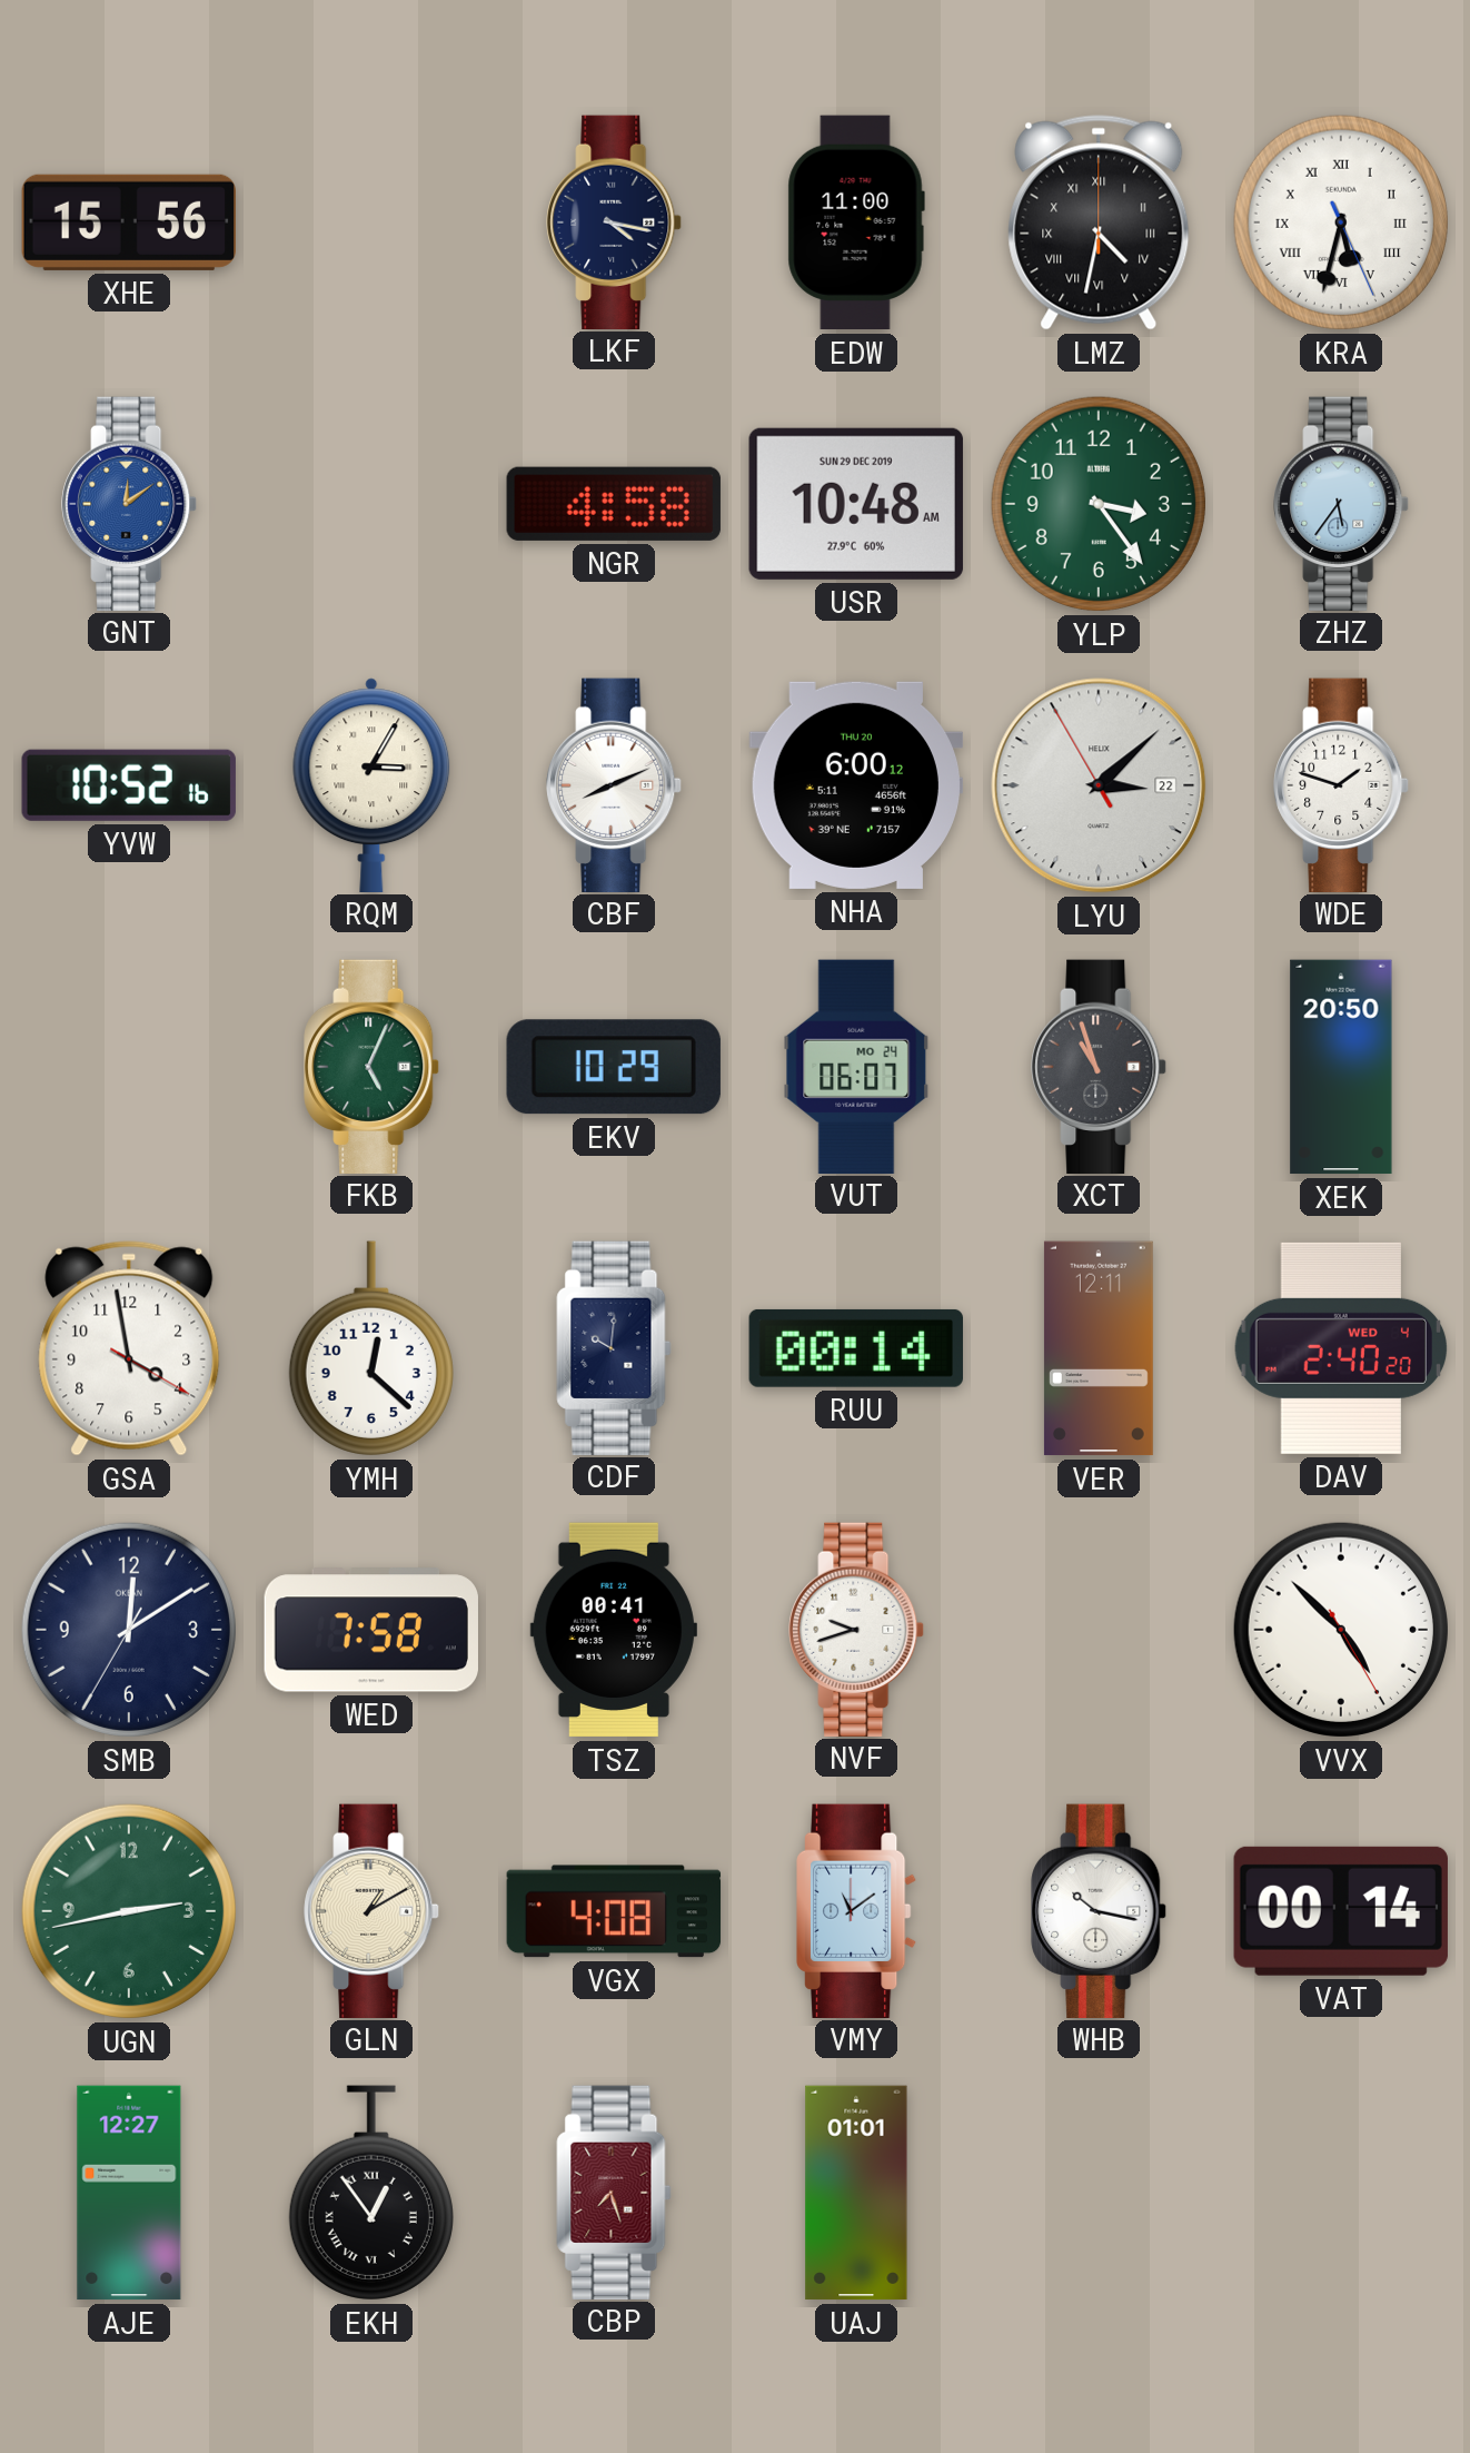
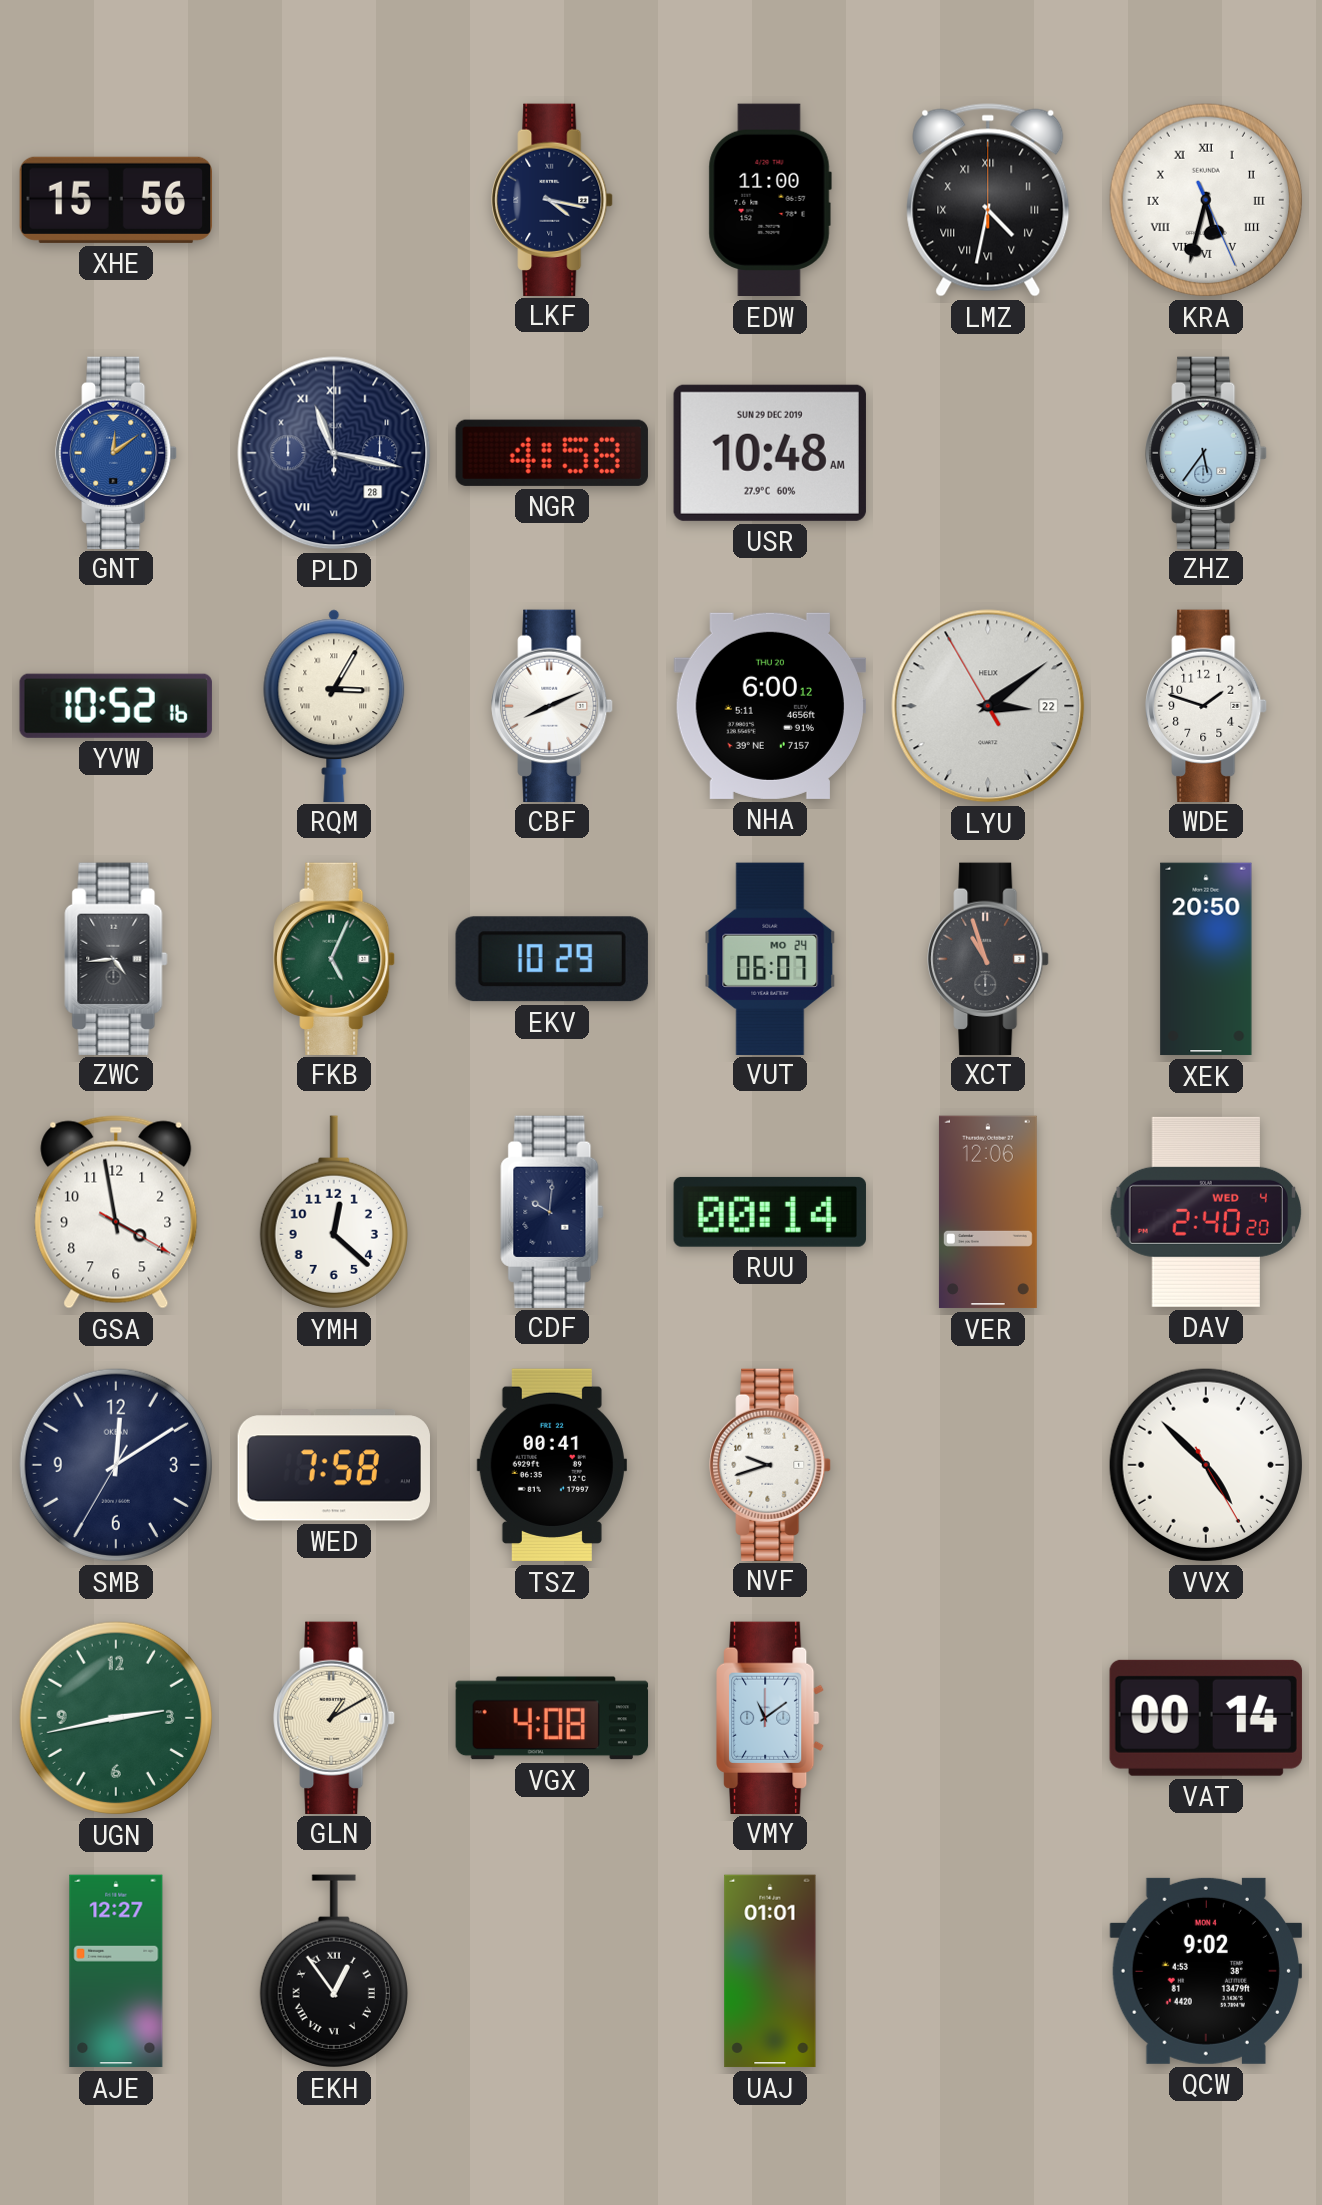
PLD: none -> 11:17
YLP: 3:24 -> none
LYU: 3:07 -> 3:08
ZWC: none -> 4:44
VER: 12:11 -> 12:06
WHB: 10:17 -> none
CBP: 7:27 -> none
QCW: none -> 9:02
